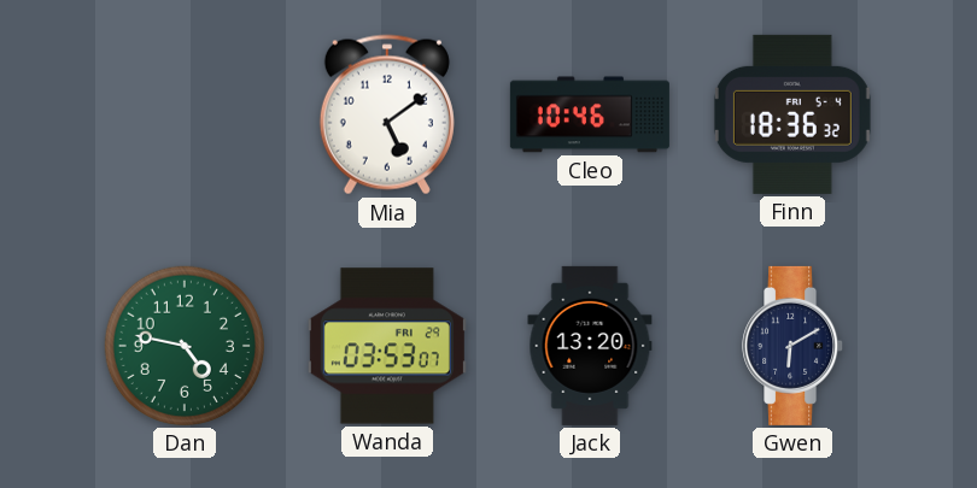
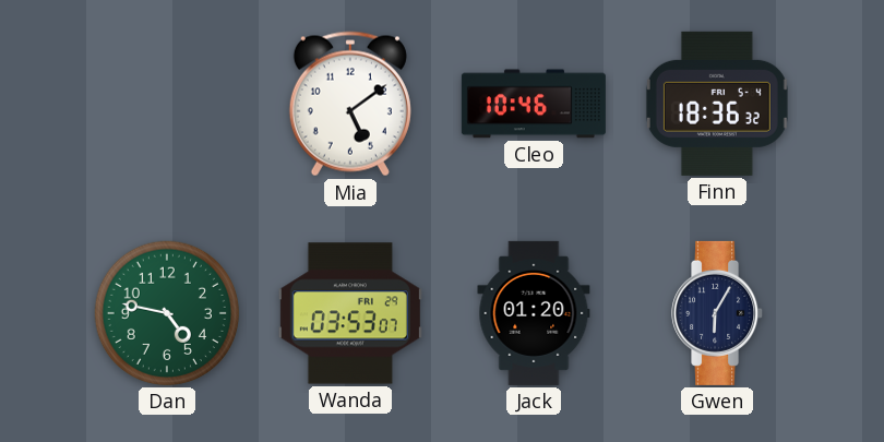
Jack: 13:20 -> 01:20
Gwen: 6:10 -> 6:05
